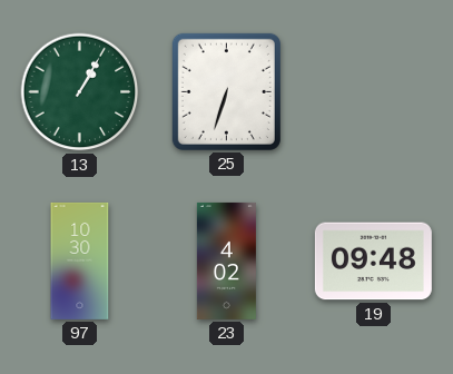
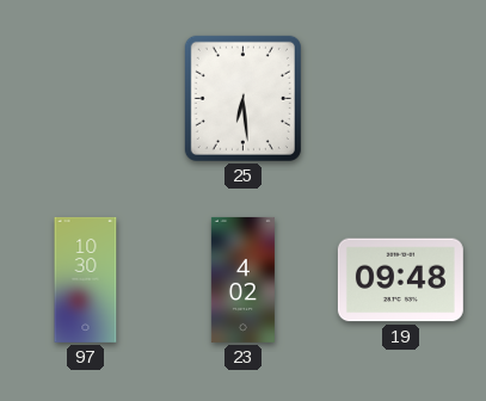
13: 1:05 -> none
25: 6:33 -> 6:29
